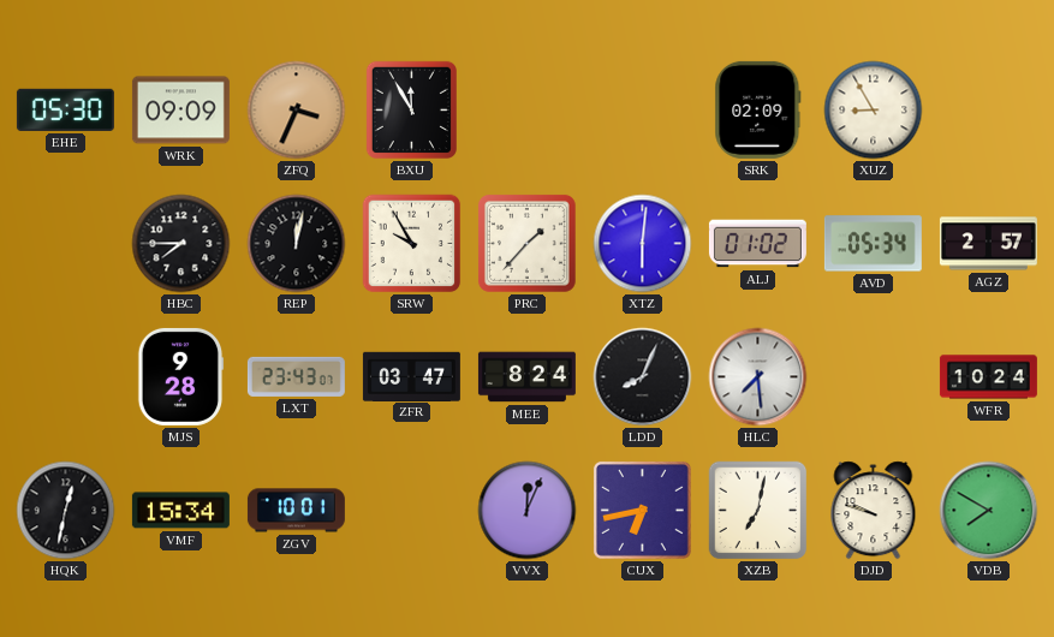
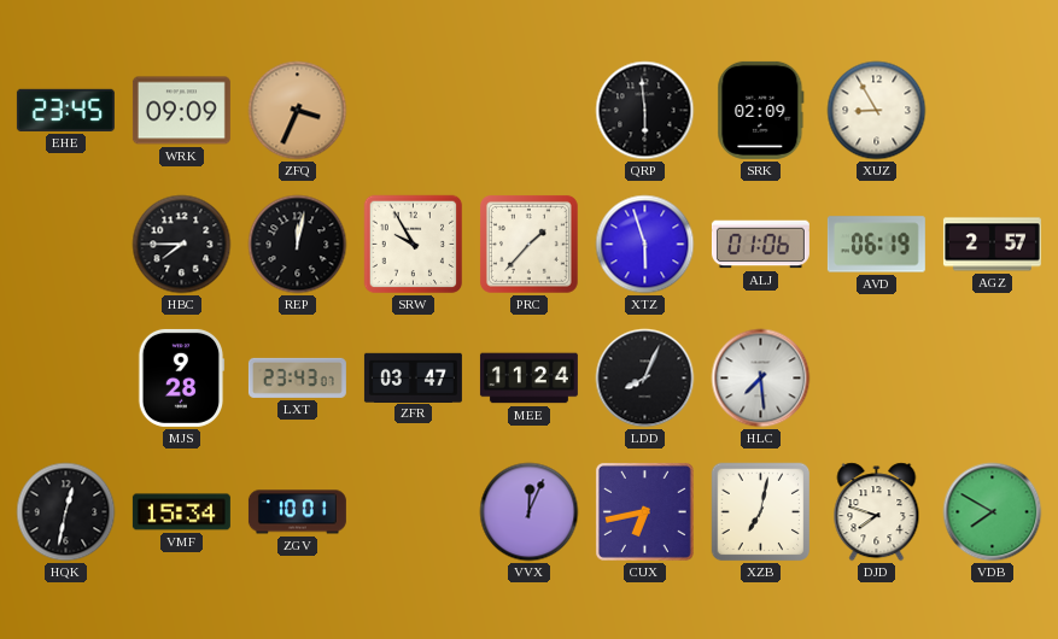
EHE: 05:30 -> 23:45
BXU: 11:55 -> none
QRP: none -> 5:59
XTZ: 6:01 -> 5:57
ALJ: 01:02 -> 01:06
AVD: 05:34 -> 06:19
MEE: 8:24 -> 11:24
WFR: 10:24 -> none
DJD: 9:48 -> 7:48
